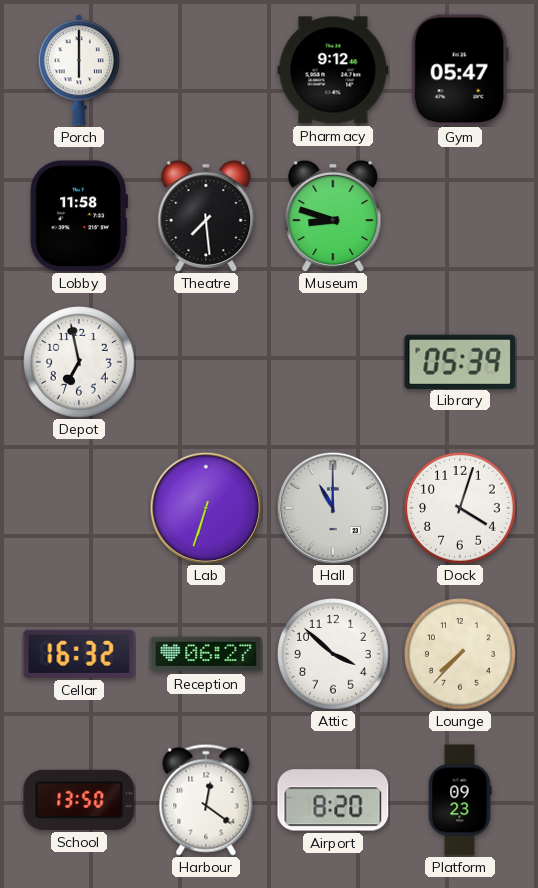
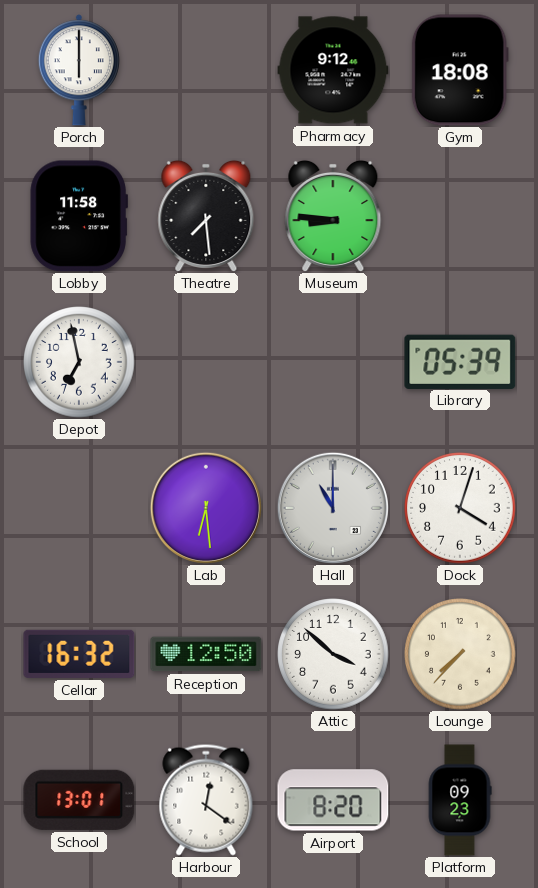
Gym: 05:47 -> 18:08
Museum: 8:48 -> 8:46
Lab: 6:33 -> 6:29
Reception: 06:27 -> 12:50
School: 13:50 -> 13:01
